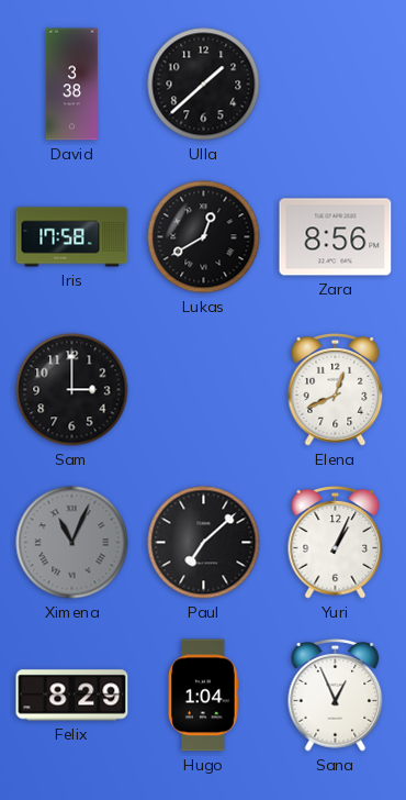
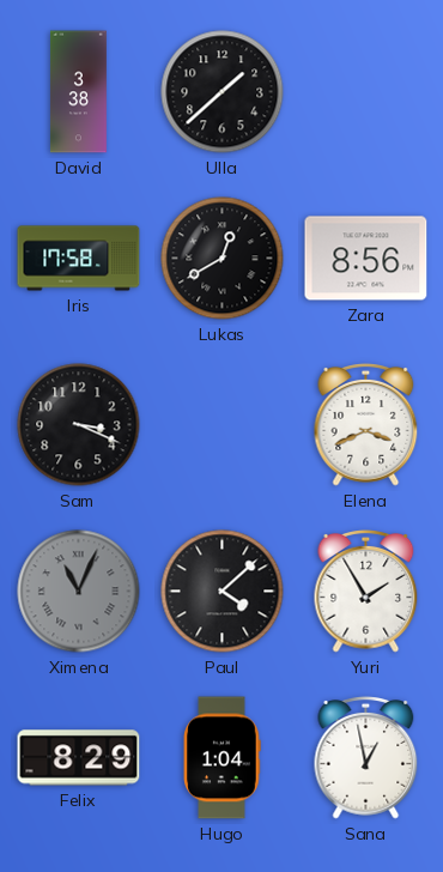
Sam: 3:00 -> 3:19
Elena: 12:41 -> 3:41
Paul: 7:08 -> 4:08
Yuri: 1:04 -> 1:55
Sana: 12:56 -> 12:58
